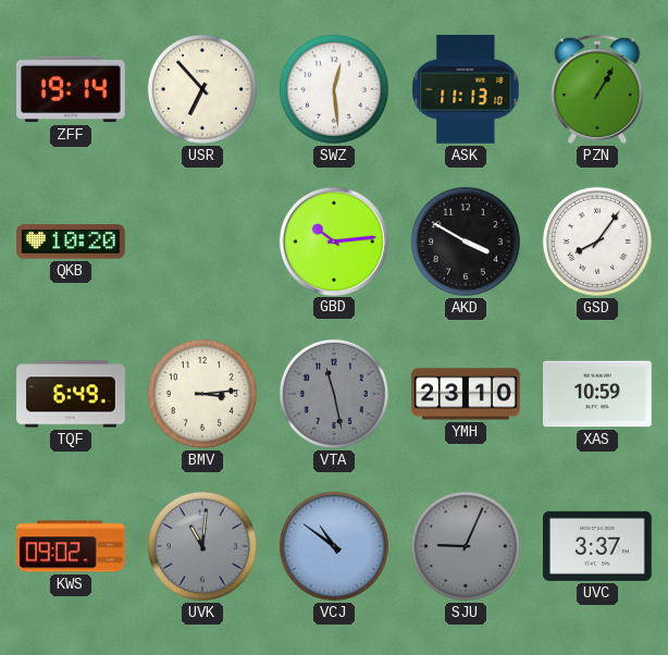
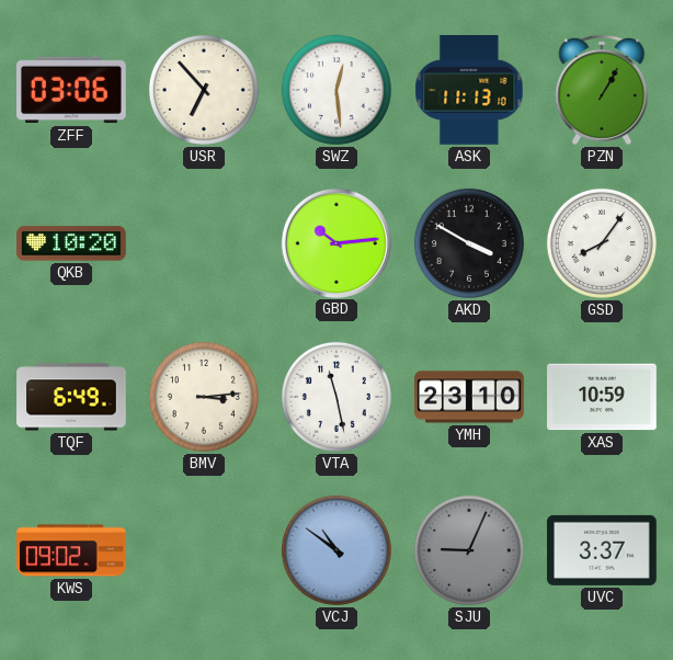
ZFF: 19:14 -> 03:06
VTA dial: grey -> white
UVK: 11:01 -> none
